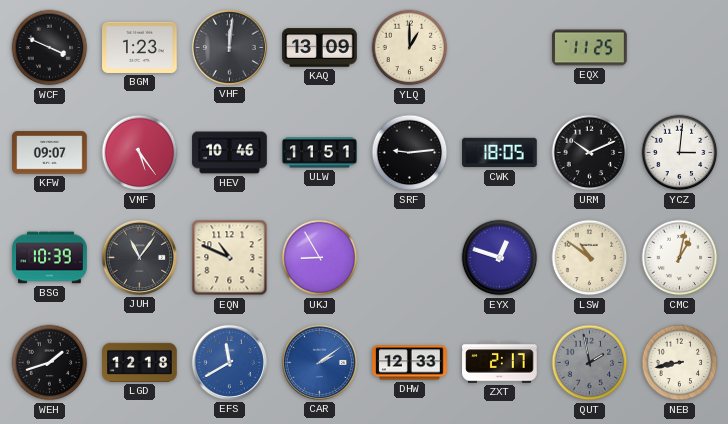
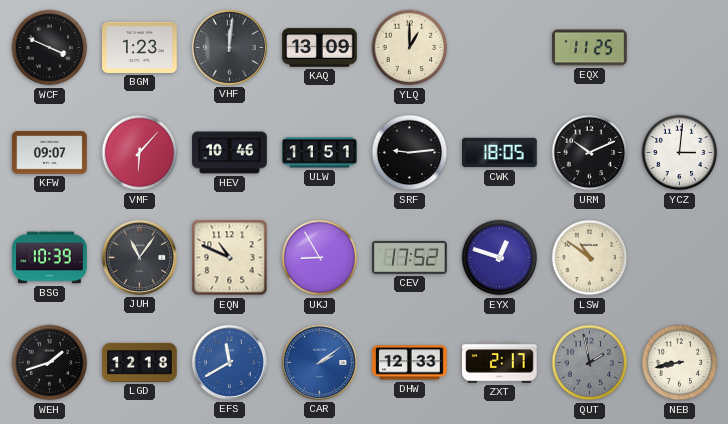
VMF: 5:24 -> 6:07
CEV: none -> 17:52
CMC: 1:02 -> none
